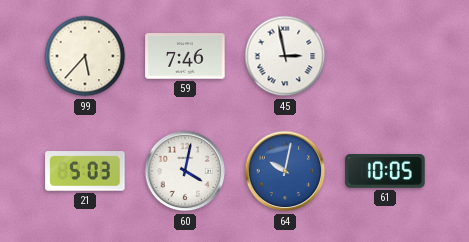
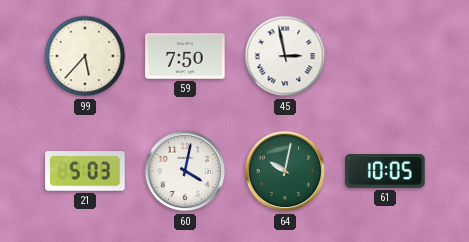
59: 7:46 -> 7:50
64 dial: blue -> green
